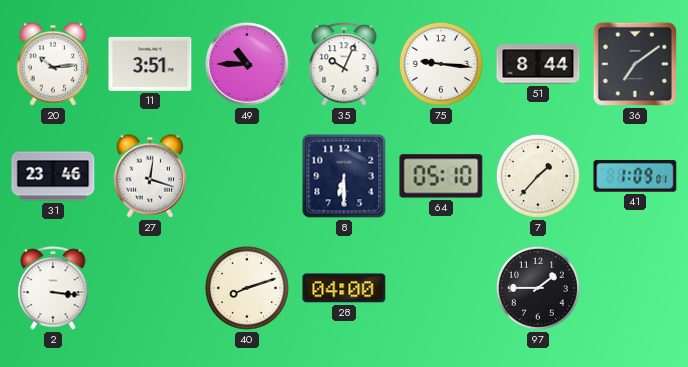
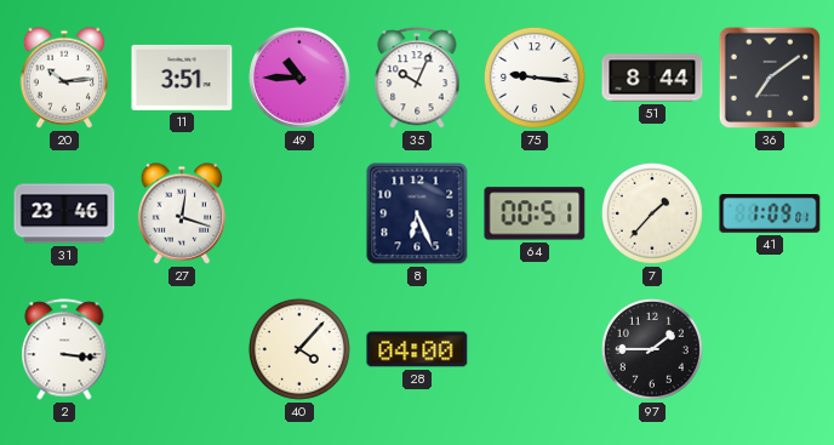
8: 6:30 -> 6:26
64: 05:10 -> 00:51
40: 8:12 -> 4:07
